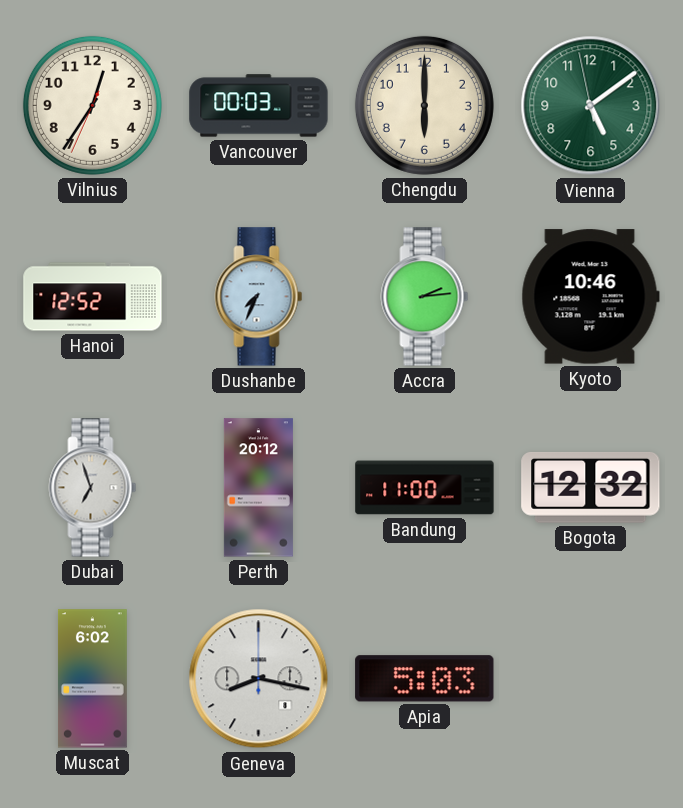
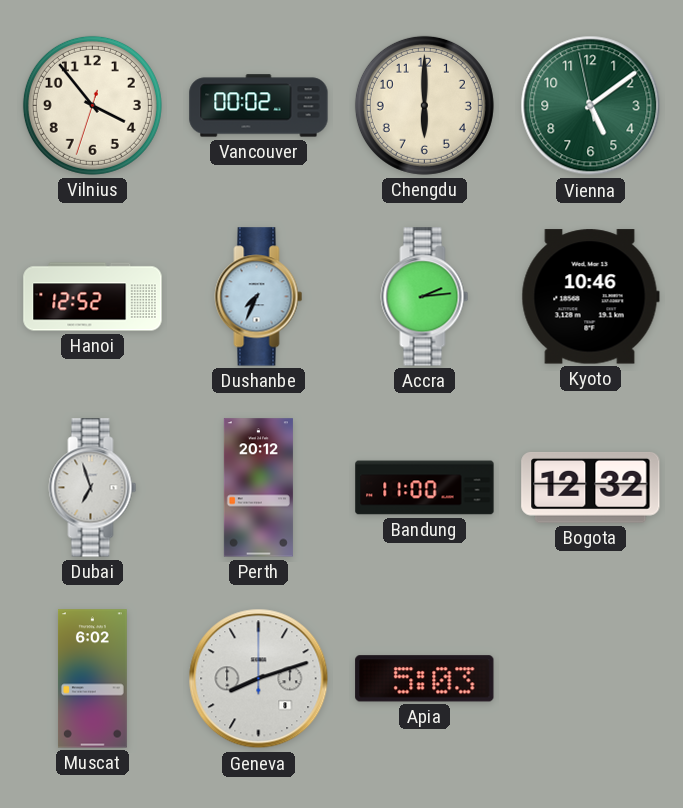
Vilnius: 12:35 -> 3:53
Vancouver: 00:03 -> 00:02
Geneva: 8:17 -> 8:12
